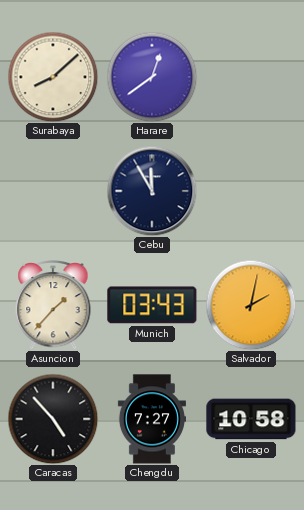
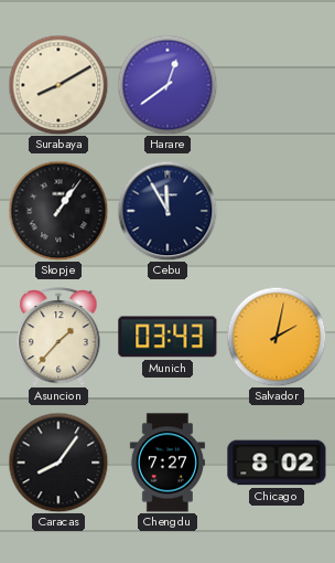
Surabaya: 8:08 -> 8:10
Skopje: none -> 1:06
Caracas: 4:53 -> 8:06
Chicago: 10:58 -> 8:02
